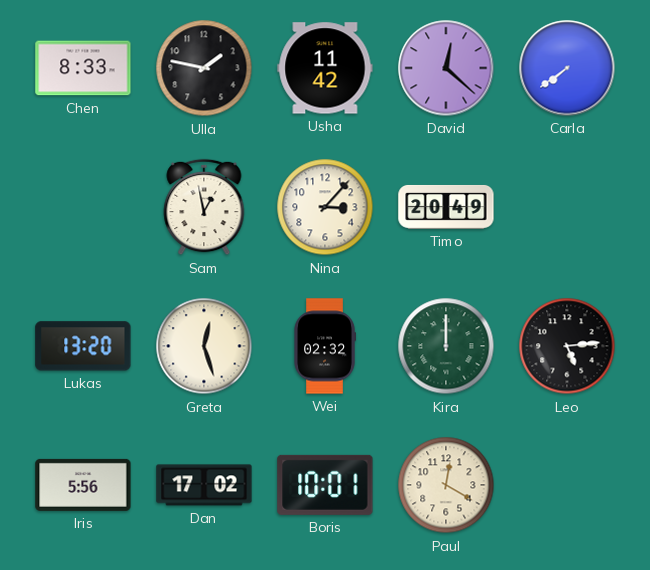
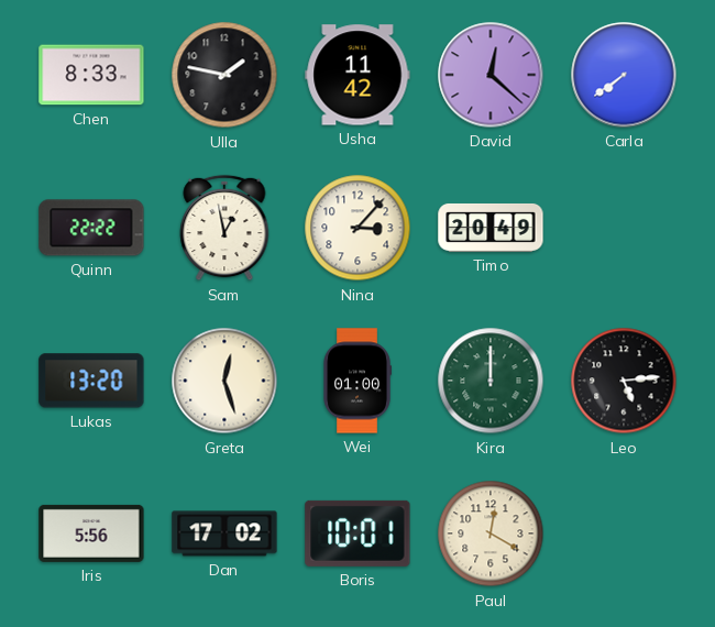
Quinn: none -> 22:22
Wei: 02:32 -> 01:00
